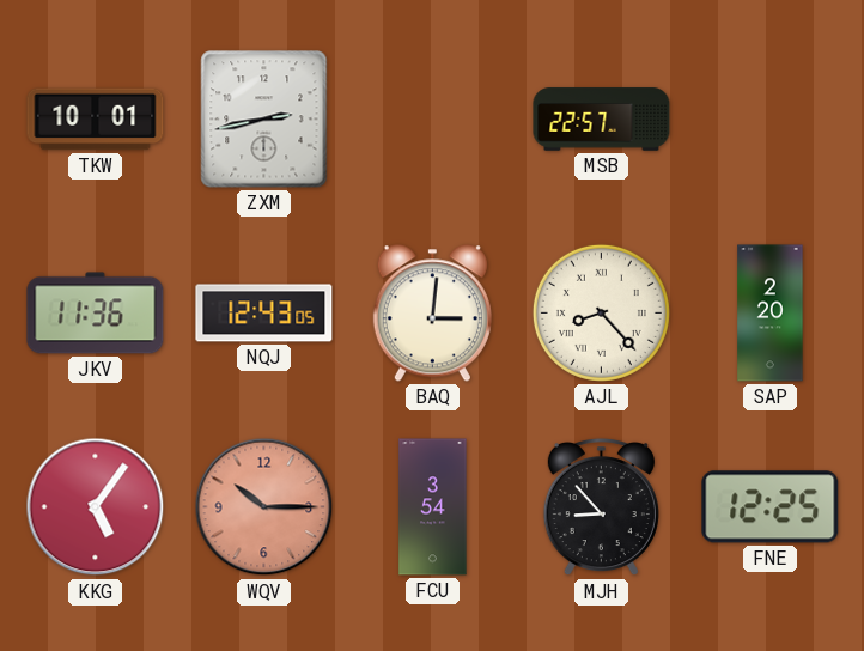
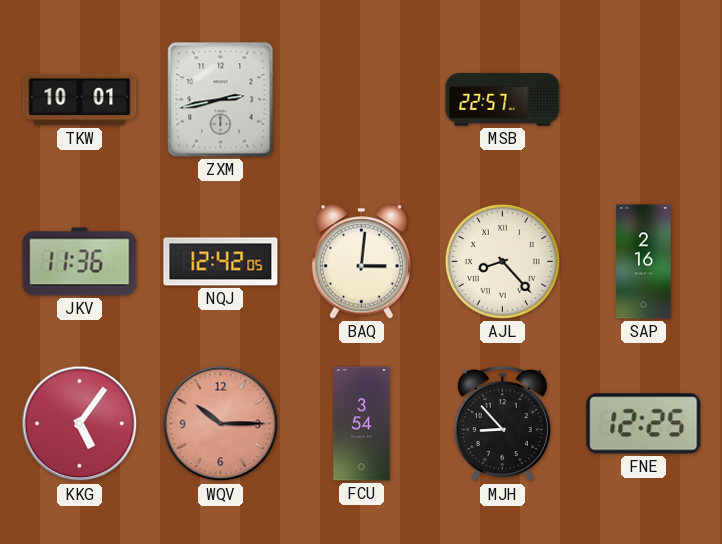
NQJ: 12:43 -> 12:42
SAP: 2:20 -> 2:16
